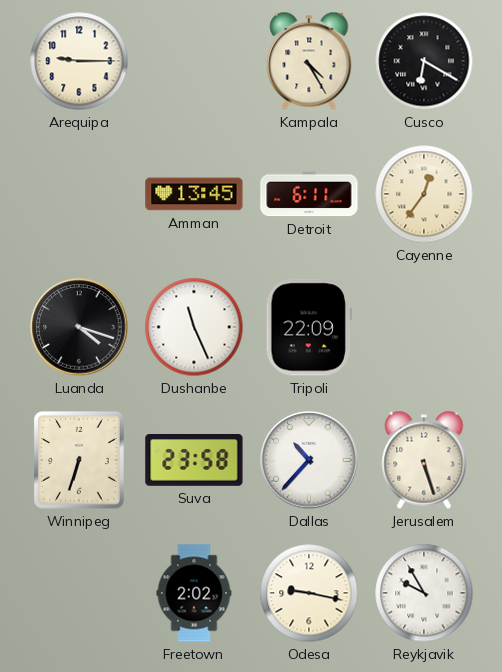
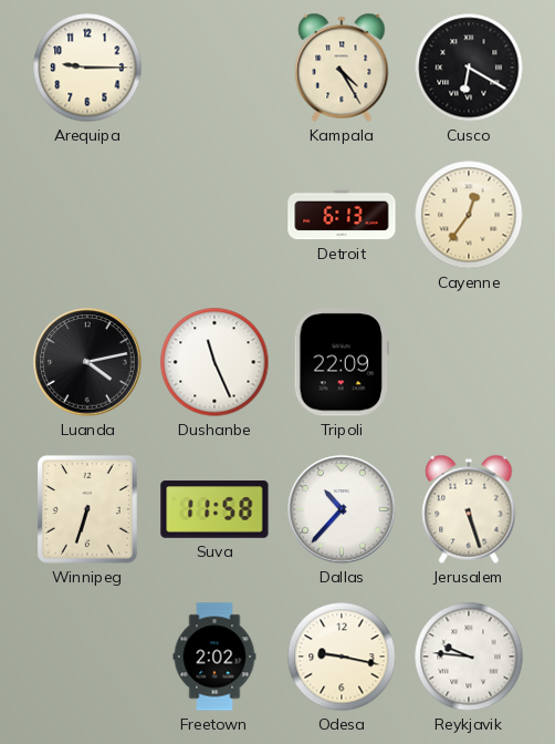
Amman: 13:45 -> none
Detroit: 6:11 -> 6:13
Luanda: 4:18 -> 4:13
Suva: 23:58 -> 11:58
Reykjavik: 9:55 -> 9:46
